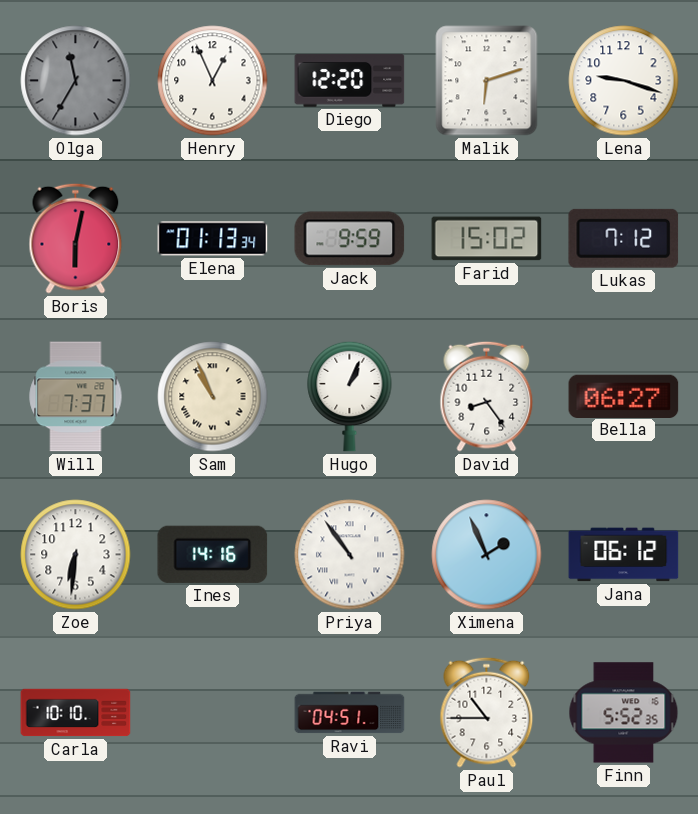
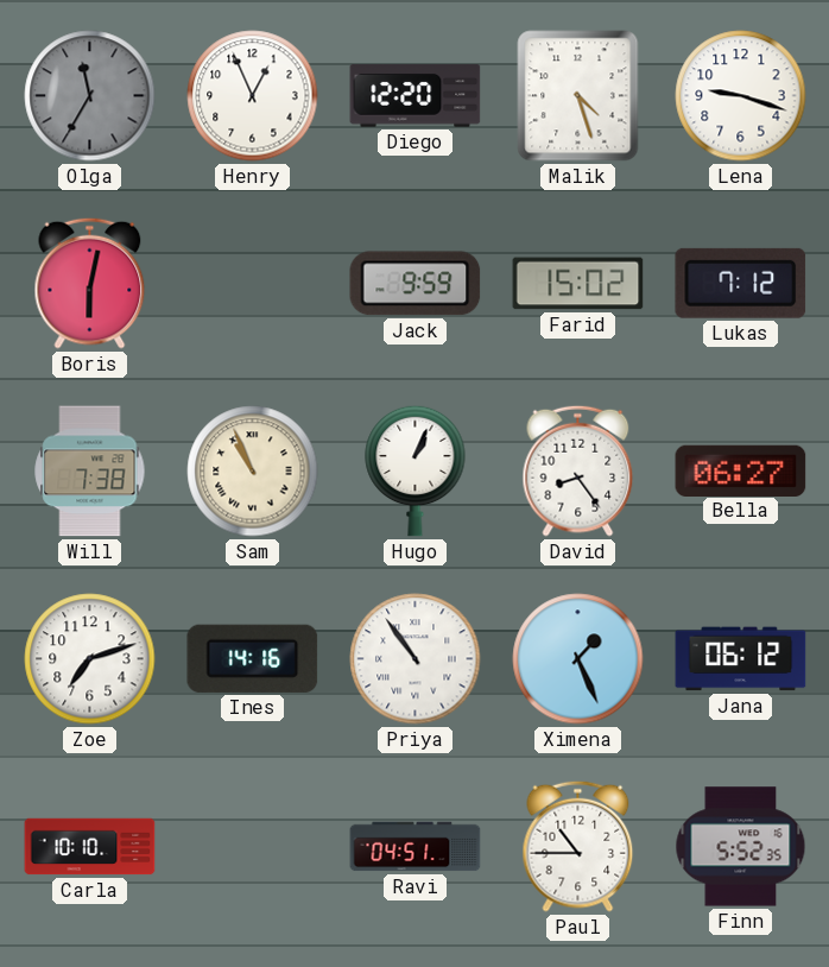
Malik: 6:12 -> 4:27
Elena: 01:13 -> none
Will: 7:37 -> 7:38
Zoe: 6:31 -> 7:12
Ximena: 1:56 -> 1:26
